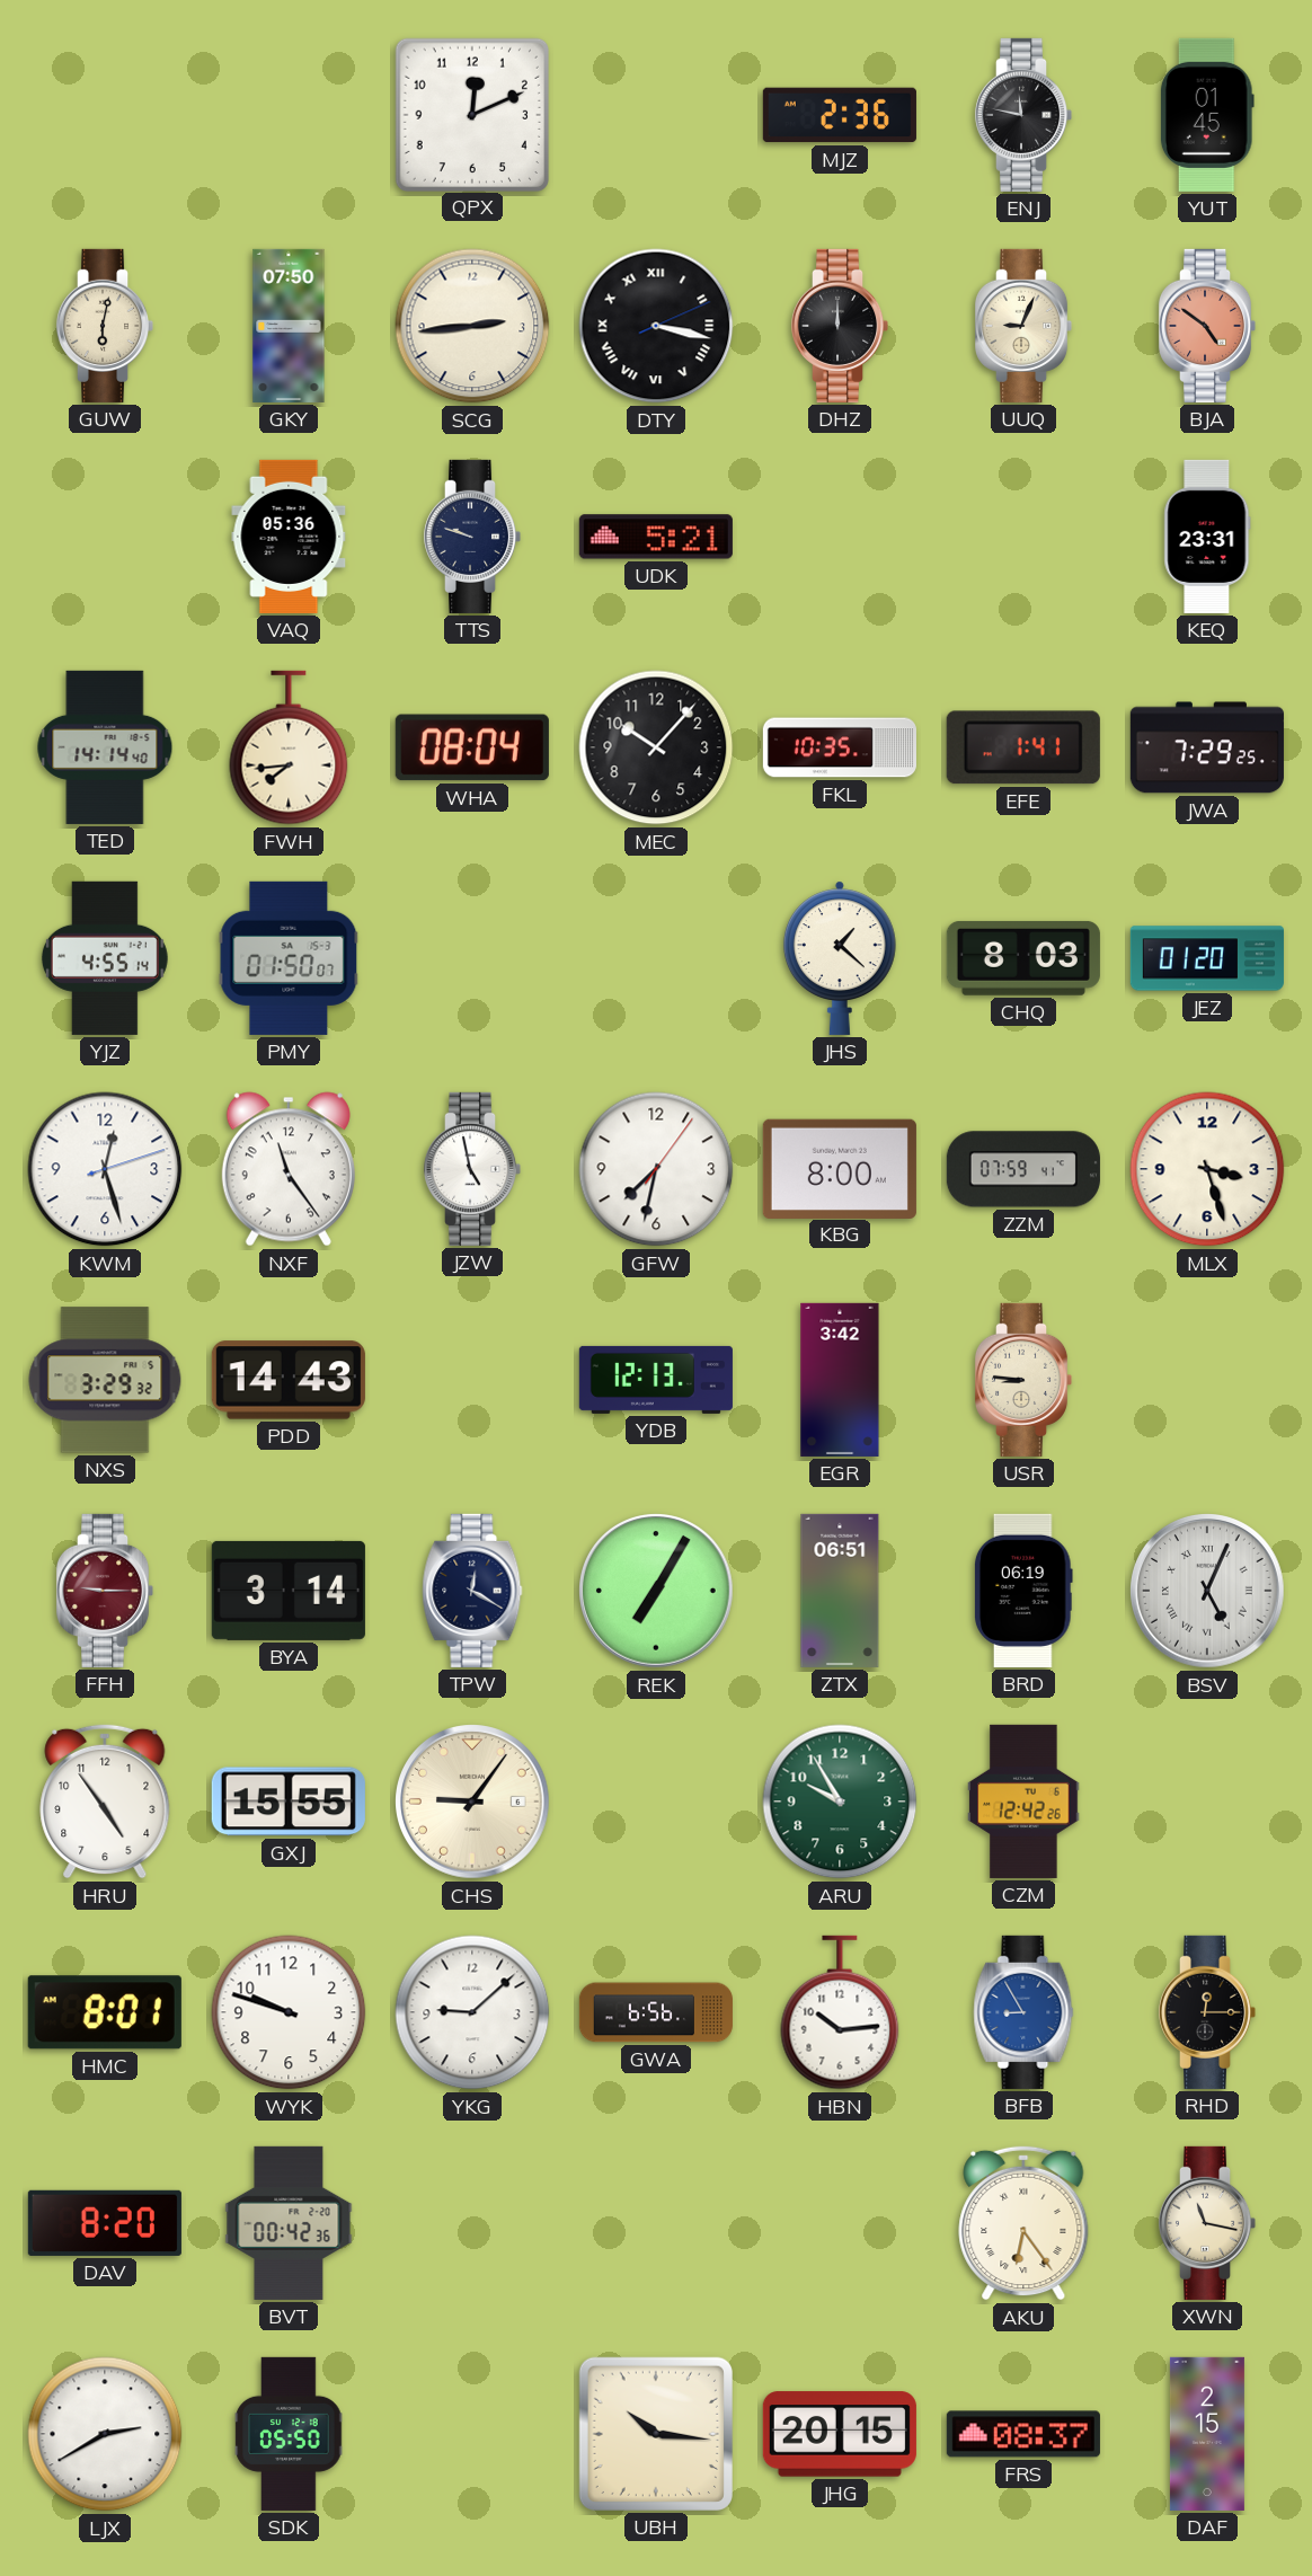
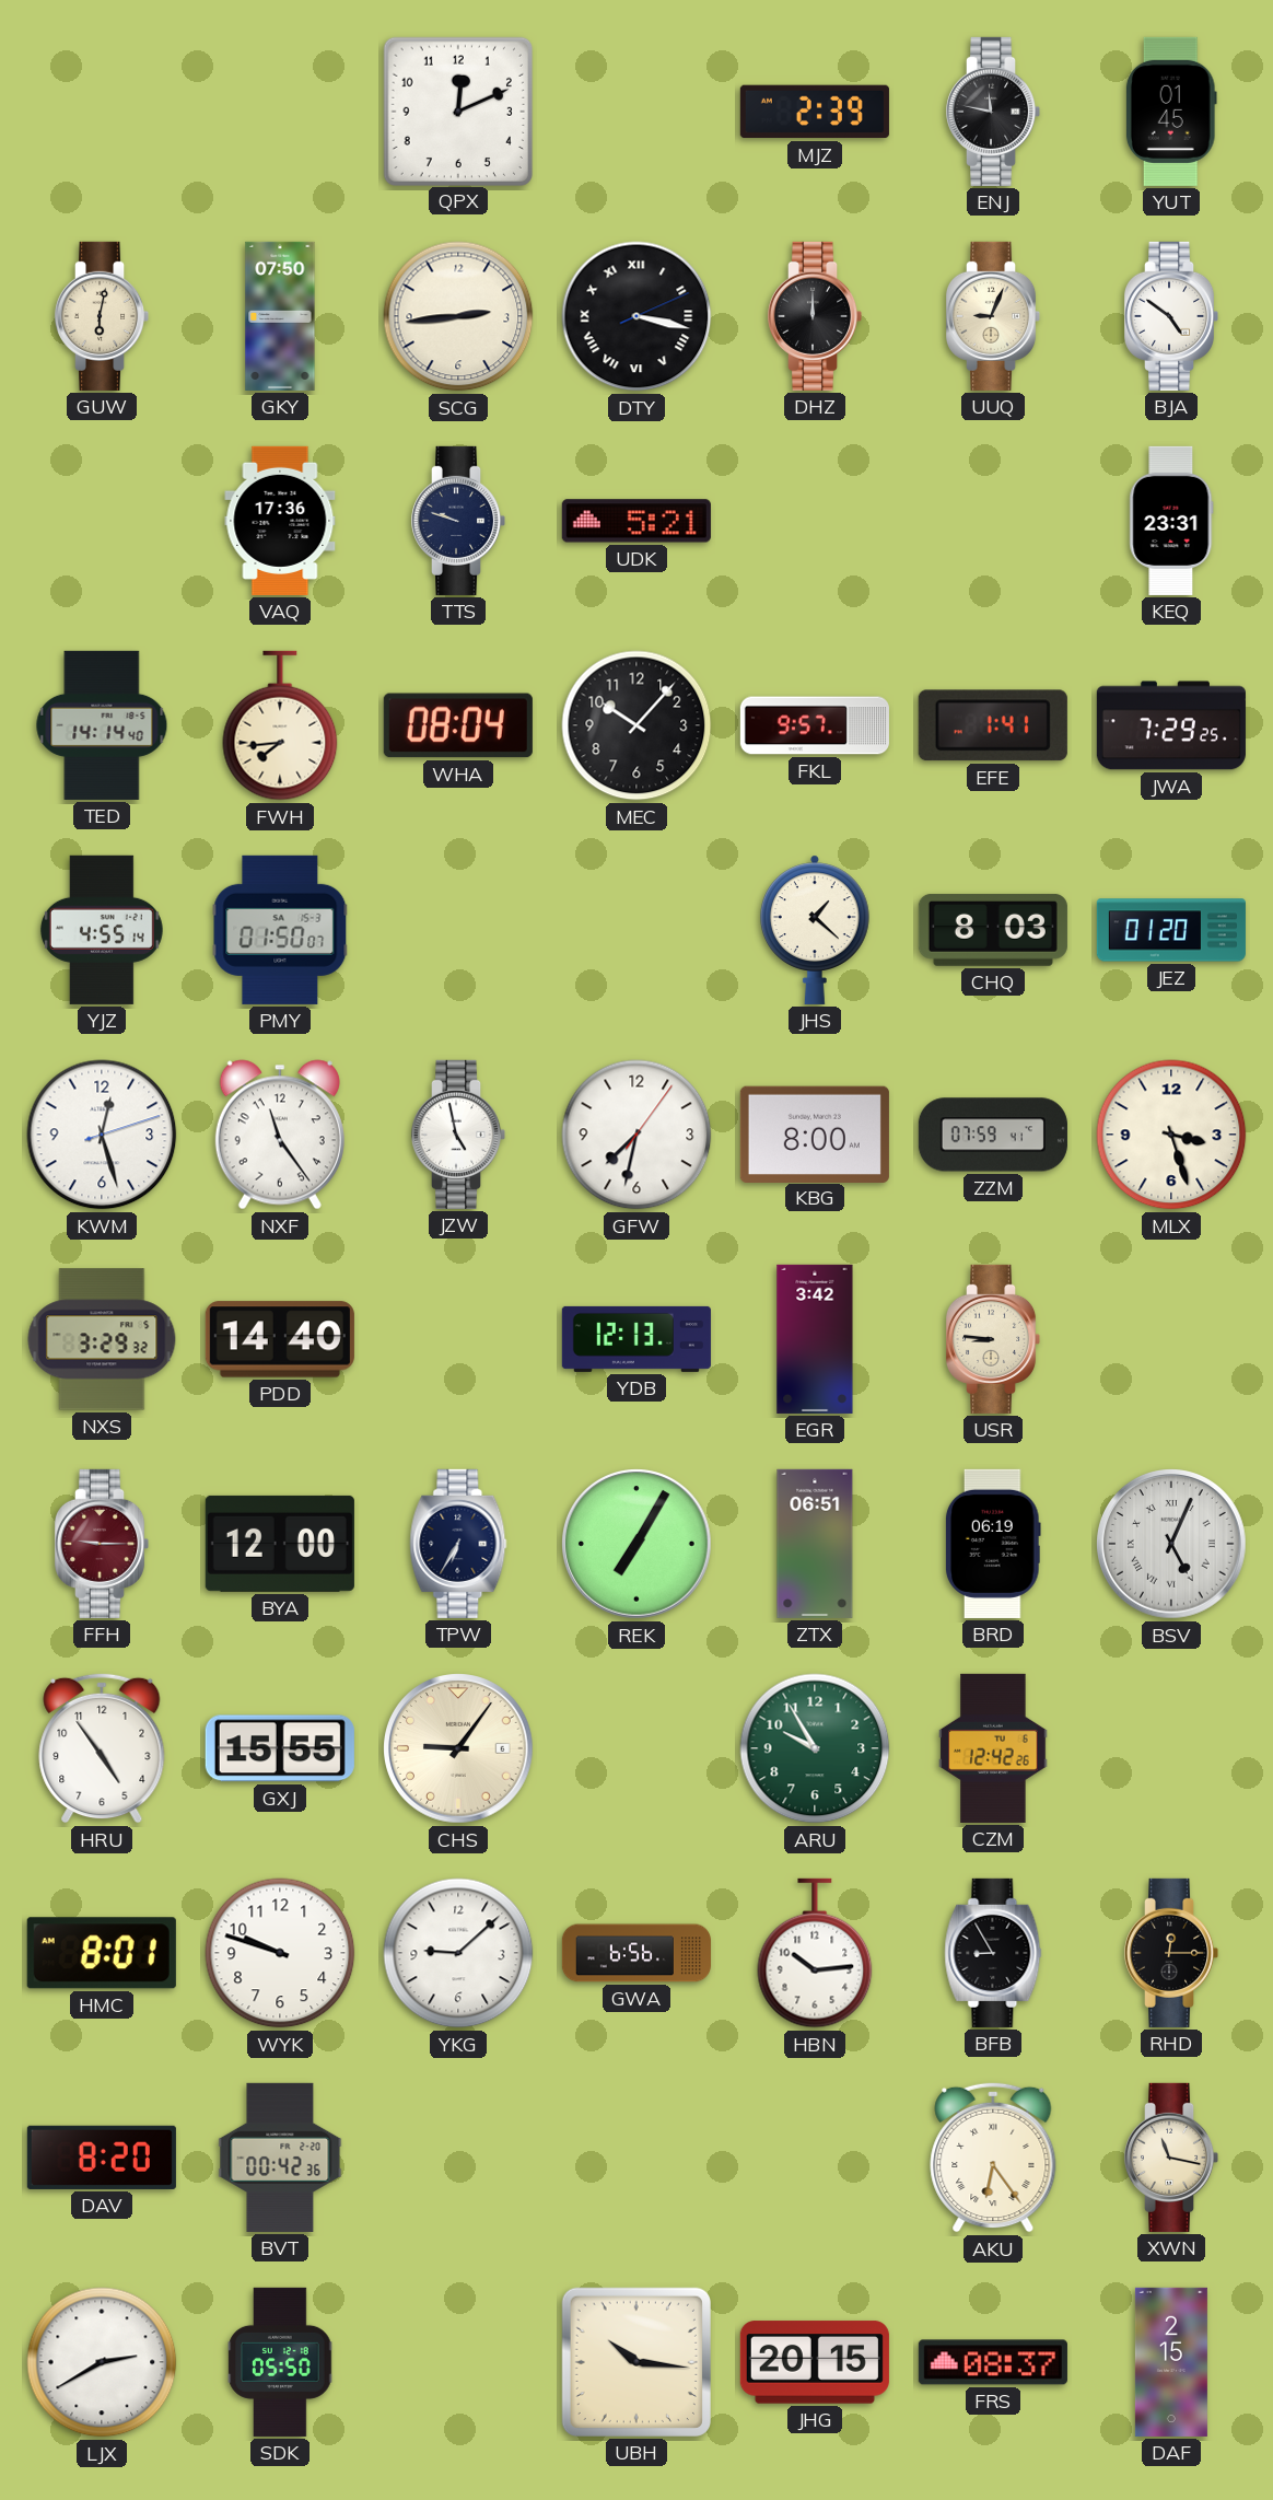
MJZ: 2:36 -> 2:39
BJA dial: salmon -> white
VAQ: 05:36 -> 17:36
FKL: 10:35 -> 9:57
PDD: 14:43 -> 14:40
BYA: 3:14 -> 12:00
TPW: 12:20 -> 6:35
BFB dial: blue -> black
